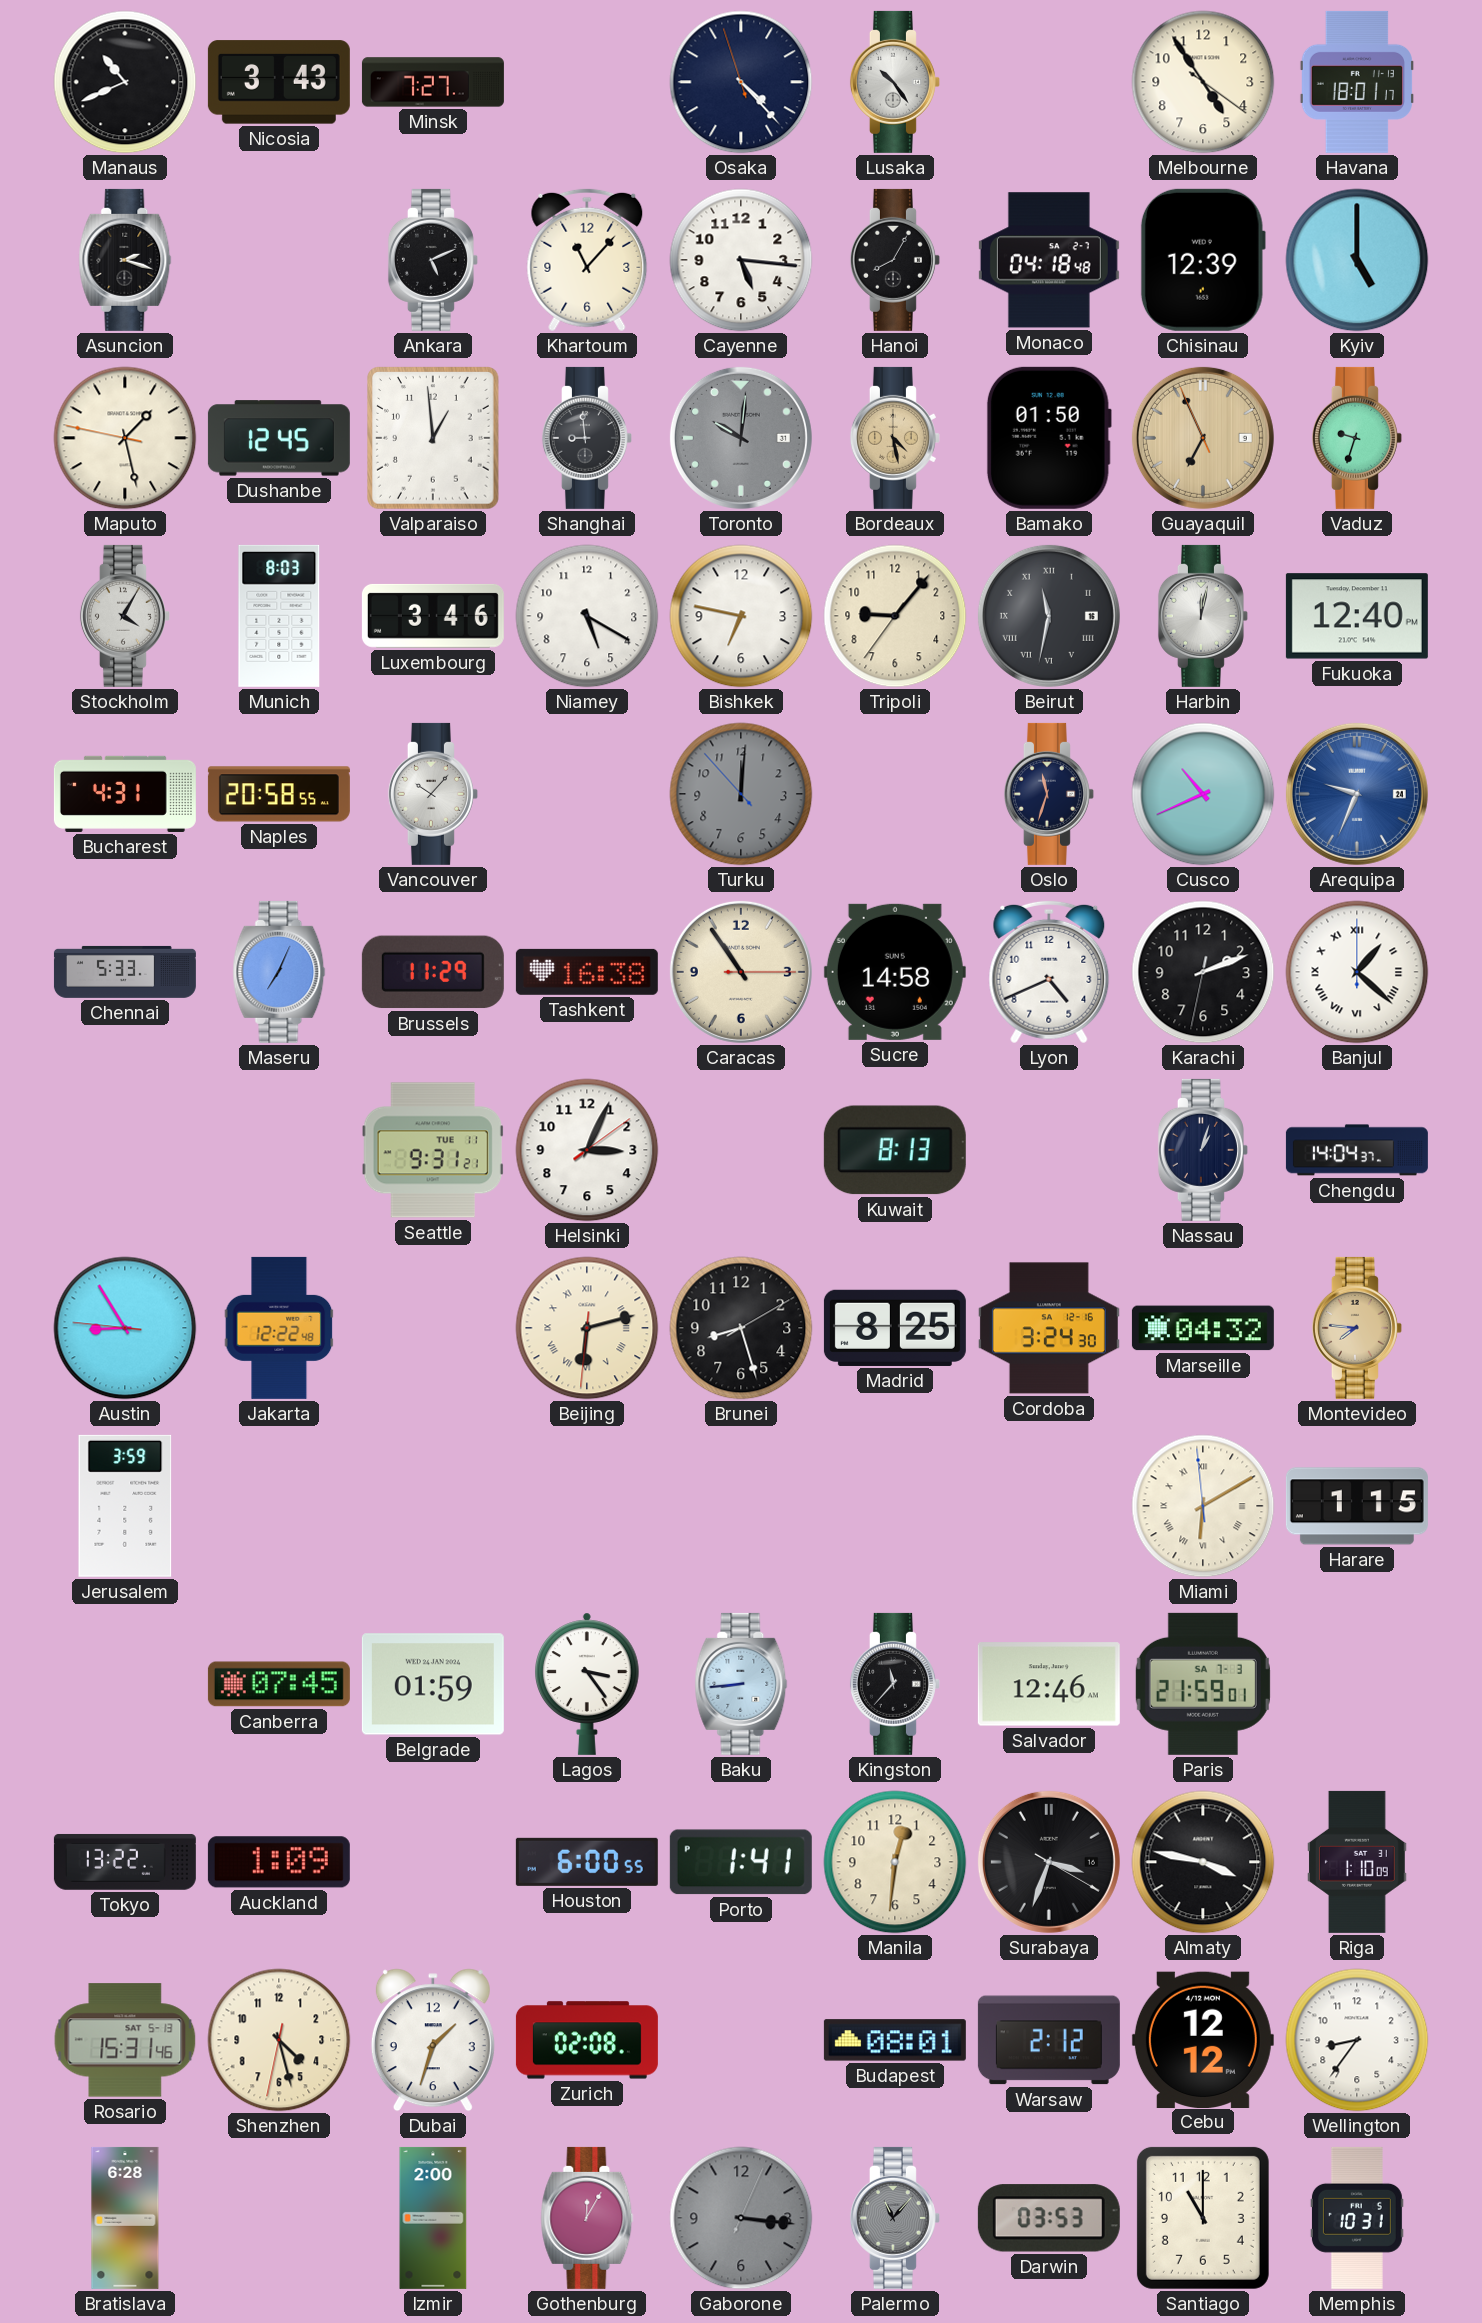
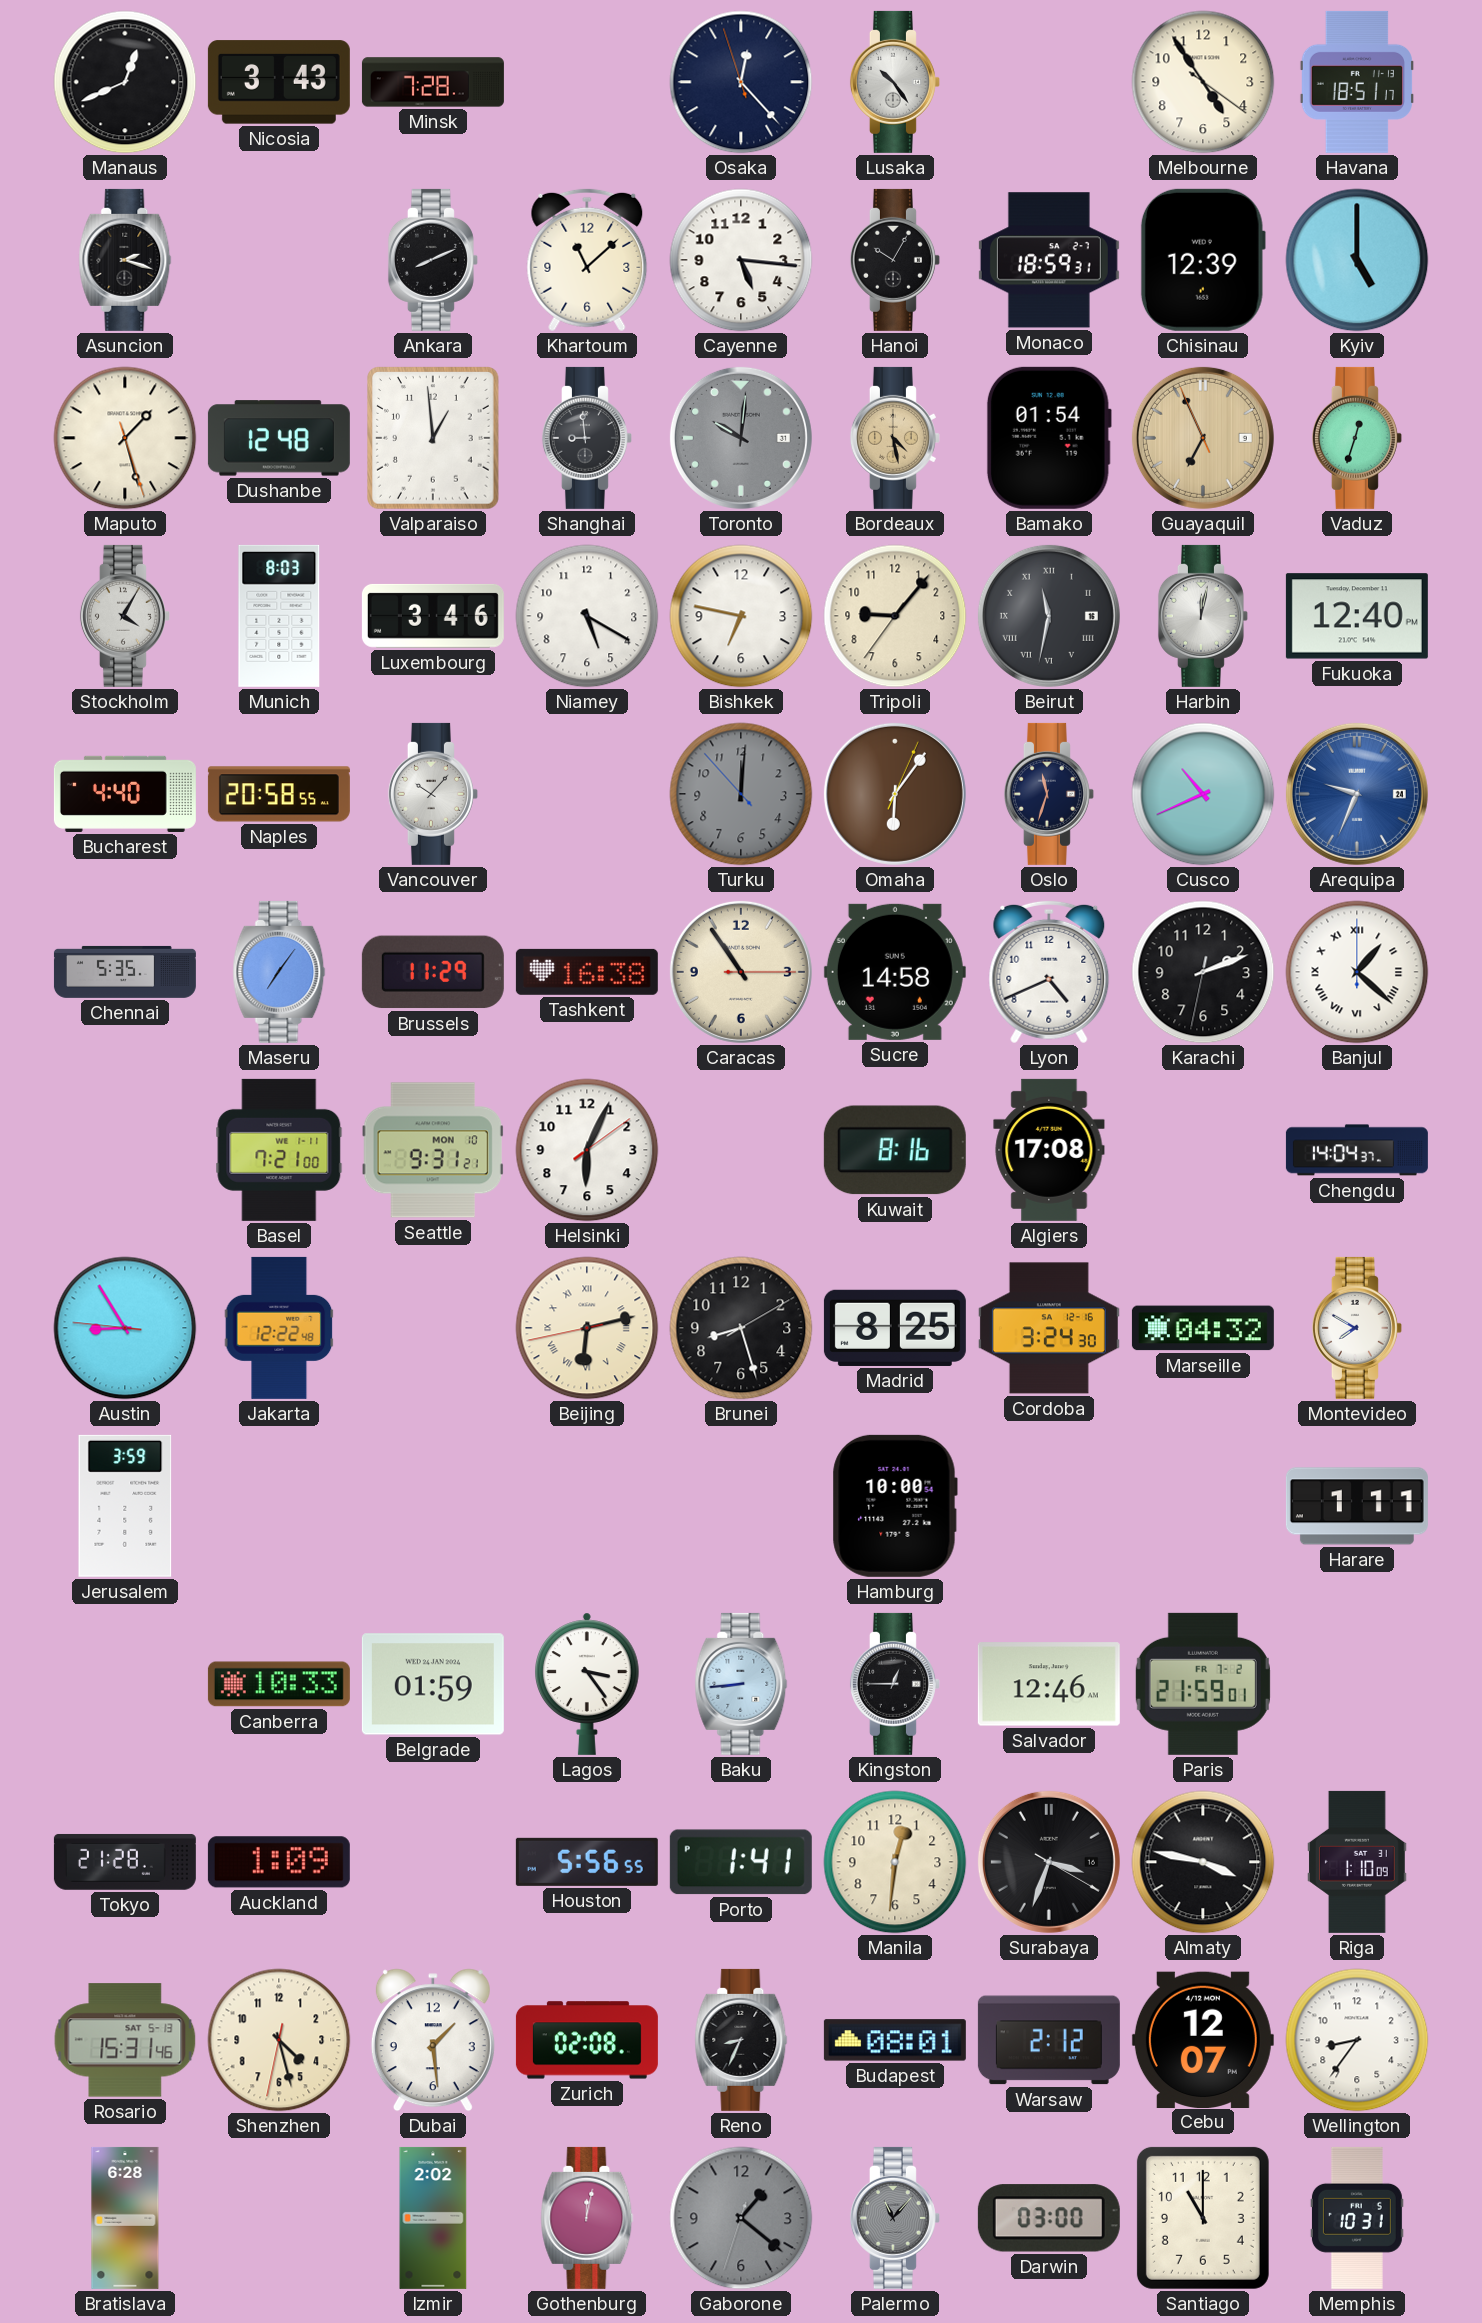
Manaus: 10:41 -> 12:41
Minsk: 7:27 -> 7:28
Osaka: 4:22 -> 12:22
Havana: 18:01 -> 18:51
Ankara: 5:11 -> 8:11
Khartoum: 11:07 -> 11:08
Hanoi: 8:05 -> 10:05
Monaco: 04:18 -> 18:59
Maputo: 1:27:47 -> 1:27:27
Dushanbe: 12:45 -> 12:48
Bamako: 01:50 -> 01:54
Vaduz: 9:33 -> 12:33
Bucharest: 4:31 -> 4:40
Omaha: none -> 6:06
Chennai: 5:33 -> 5:35
Maseru: 7:04 -> 7:06
Basel: none -> 7:21
Seattle date: TUE 11 -> MON 10
Helsinki: 3:04 -> 6:04
Kuwait: 8:13 -> 8:16
Algiers: none -> 17:08
Nassau: 1:03 -> none
Beijing: 6:12:31 -> 6:12:43
Montevideo: 7:46 -> 7:50
Montevideo dial: champagne -> white
Hamburg: none -> 10:00
Miami: 6:09 -> none
Harare: 1:15 -> 1:11
Canberra: 07:45 -> 10:33
Kingston: 11:37 -> 12:45
Paris date: SA 7-3 -> FR 7-2
Tokyo: 13:22 -> 21:28
Houston: 6:00 -> 5:56
Dubai: 1:33 -> 1:29
Reno: none -> 8:34
Cebu: 12:12 -> 12:07
Izmir: 2:00 -> 2:02
Gothenburg: 12:05 -> 12:02
Gaborone: 3:16 -> 1:21
Darwin: 03:53 -> 03:00
